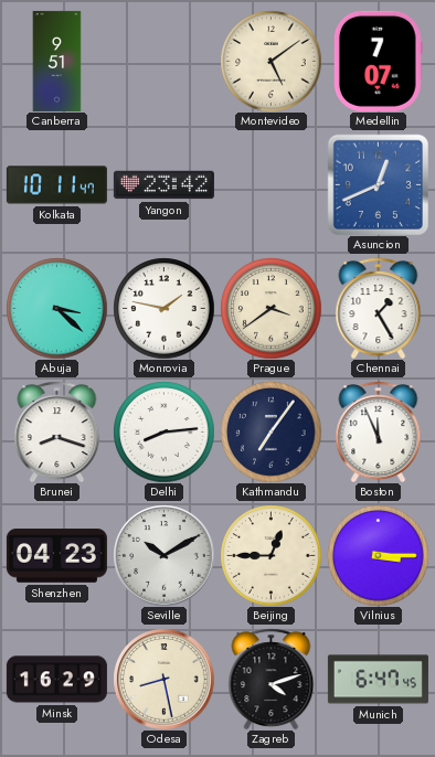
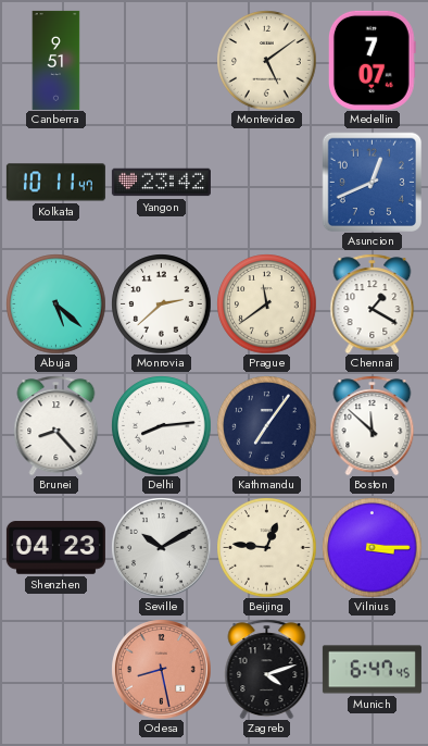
Abuja: 3:22 -> 5:22
Monrovia: 1:47 -> 2:38
Prague: 3:39 -> 11:39
Chennai: 1:25 -> 1:20
Brunei: 8:18 -> 8:23
Boston: 11:56 -> 11:52
Beijing: 12:45 -> 12:46
Minsk: 16:29 -> none
Odesa dial: cream -> salmon
